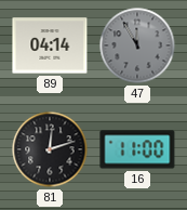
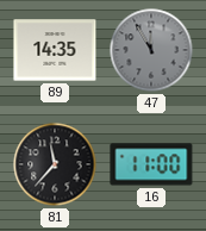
89: 04:14 -> 14:35
81: 12:12 -> 11:37
